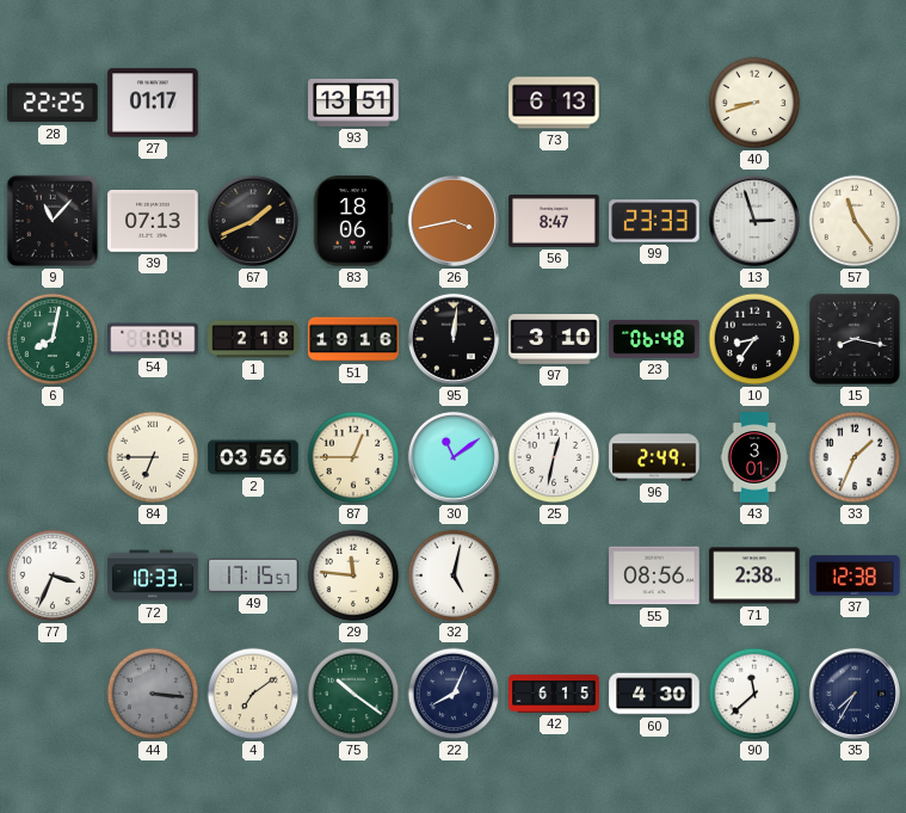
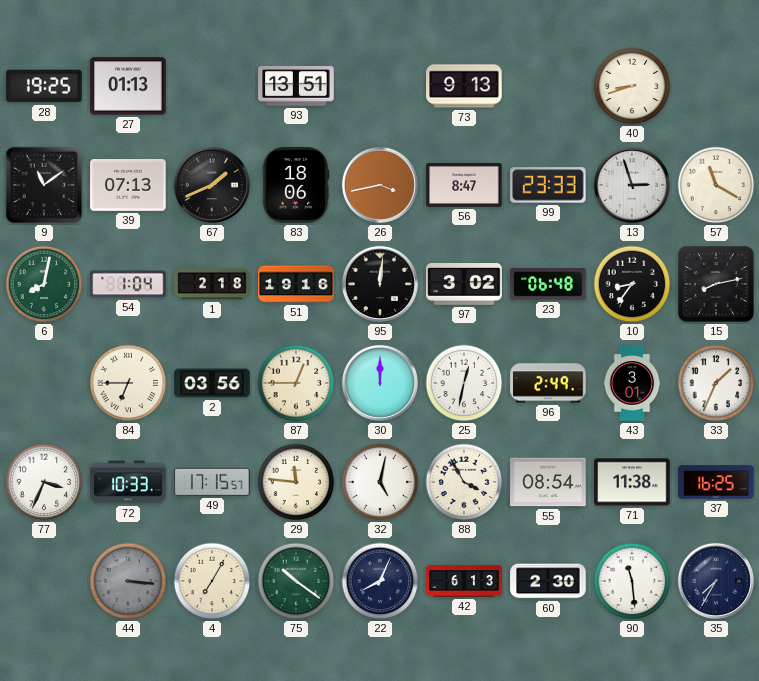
28: 22:25 -> 19:25
27: 01:17 -> 01:13
73: 6:13 -> 9:13
9: 11:07 -> 11:09
57: 11:24 -> 11:20
97: 3:10 -> 3:02
15: 8:17 -> 8:13
30: 11:09 -> 12:00
88: none -> 3:55
55: 08:56 -> 08:54
71: 2:38 -> 11:38
37: 12:38 -> 16:25
4: 7:09 -> 7:05
42: 6:15 -> 6:13
60: 4:30 -> 2:30
90: 11:38 -> 11:29
